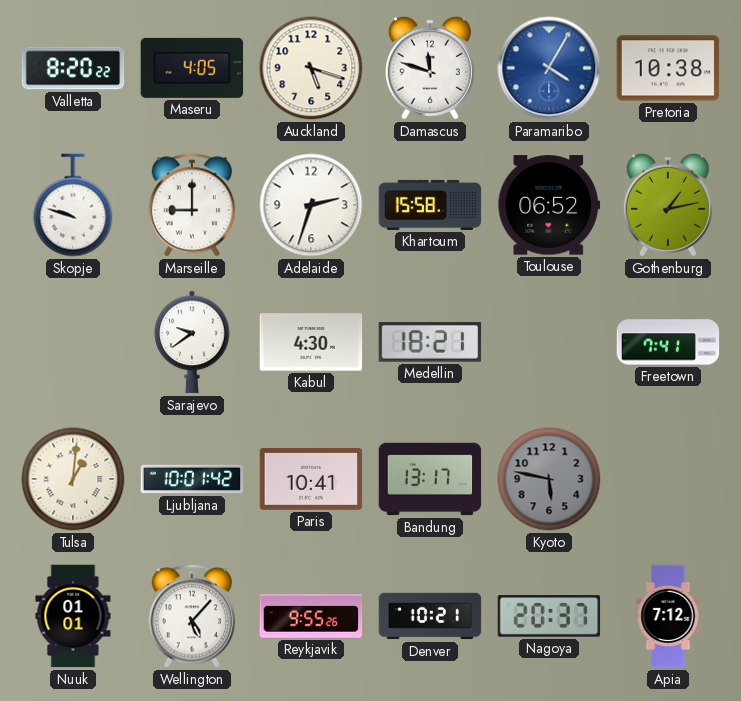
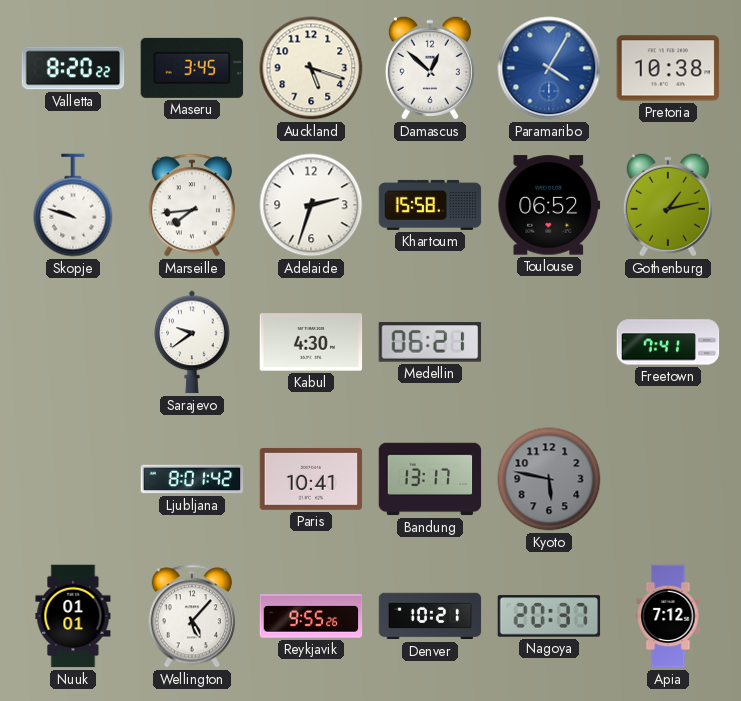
Maseru: 4:05 -> 3:45
Damascus: 11:48 -> 12:52
Marseille: 9:00 -> 7:44
Medellin: 18:21 -> 06:21
Tulsa: 1:01 -> none
Ljubljana: 10:01 -> 8:01
